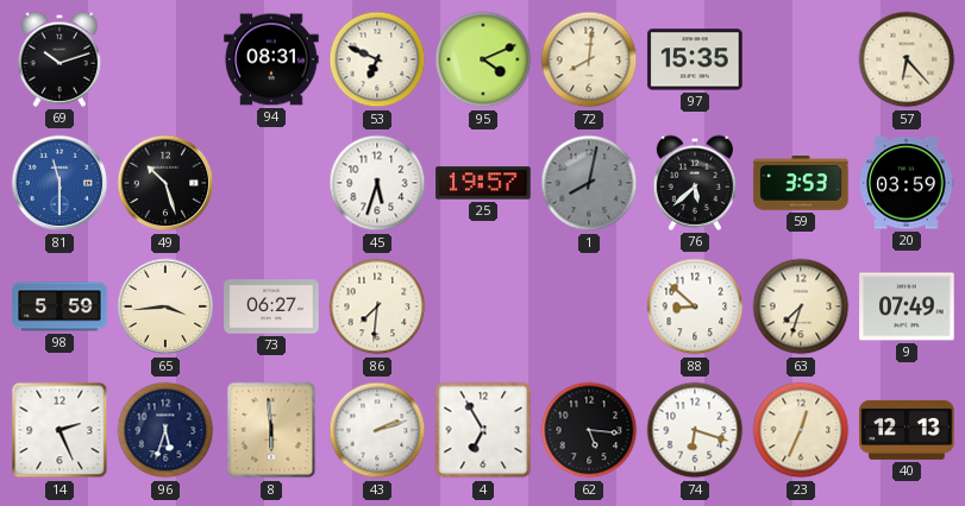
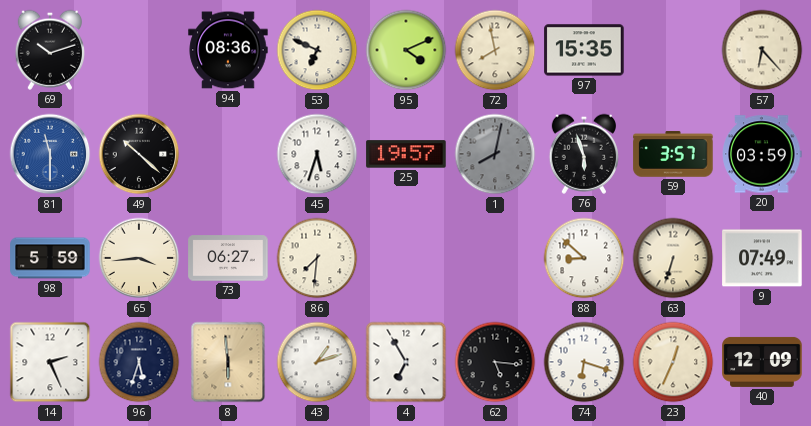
94: 08:31 -> 08:36
72: 8:01 -> 7:58
49: 10:27 -> 10:22
76: 5:38 -> 5:57
59: 3:53 -> 3:57
63: 7:33 -> 6:33
43: 2:12 -> 1:12
40: 12:13 -> 12:09
